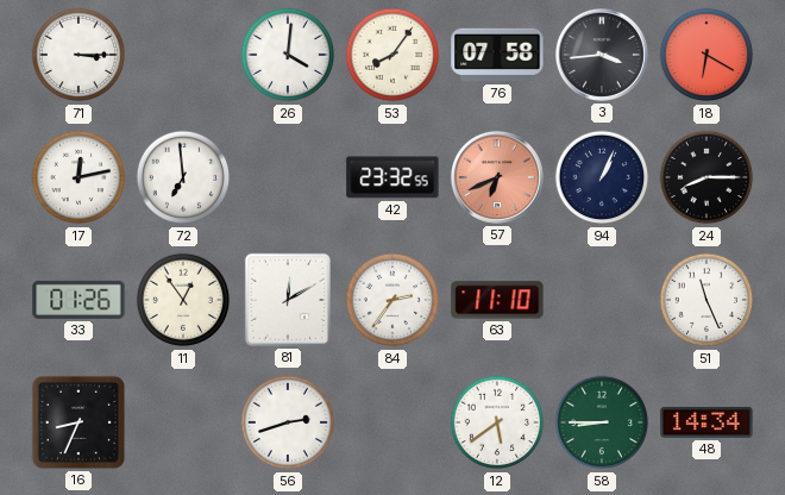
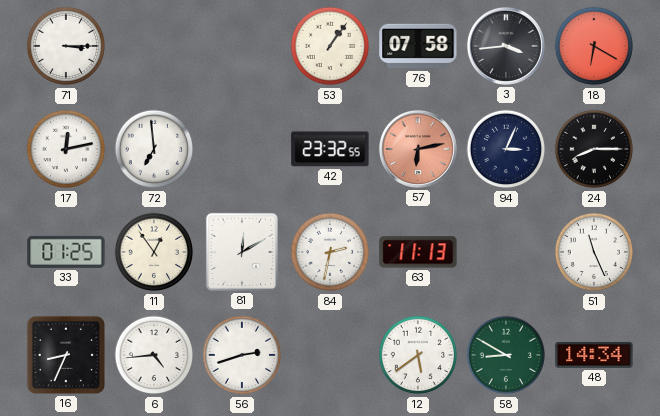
26: 4:01 -> none
53: 8:06 -> 1:06
57: 6:41 -> 6:13
94: 1:04 -> 3:04
33: 01:26 -> 01:25
84: 2:36 -> 2:32
63: 11:10 -> 11:13
6: none -> 4:44
58: 8:45 -> 8:50
